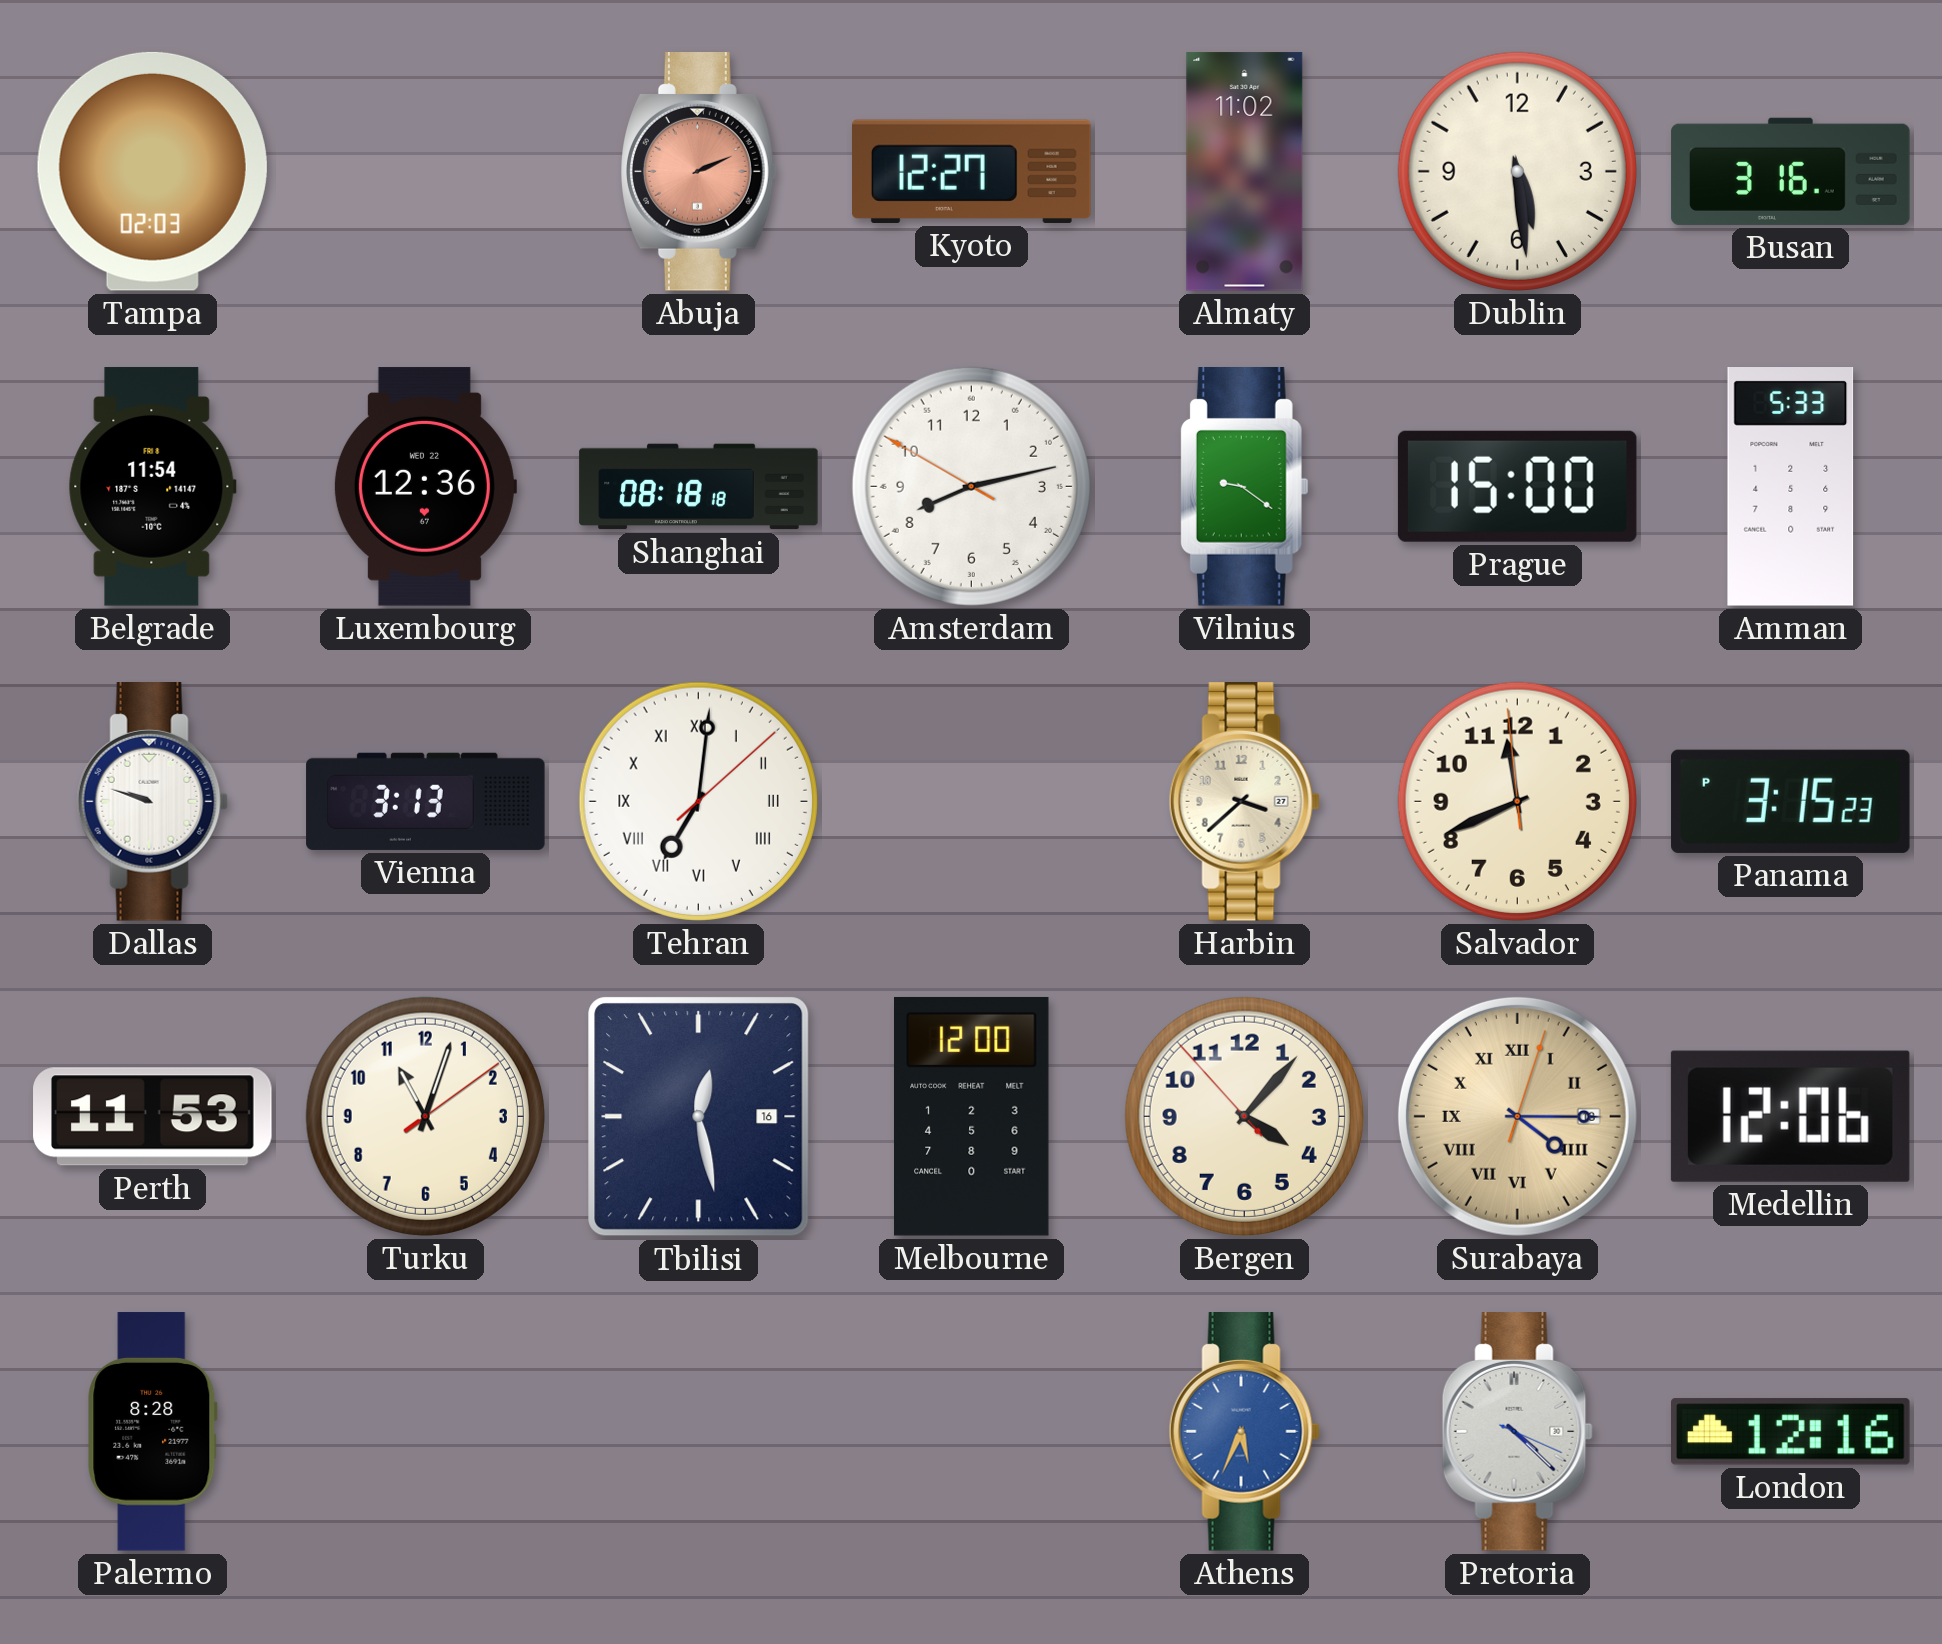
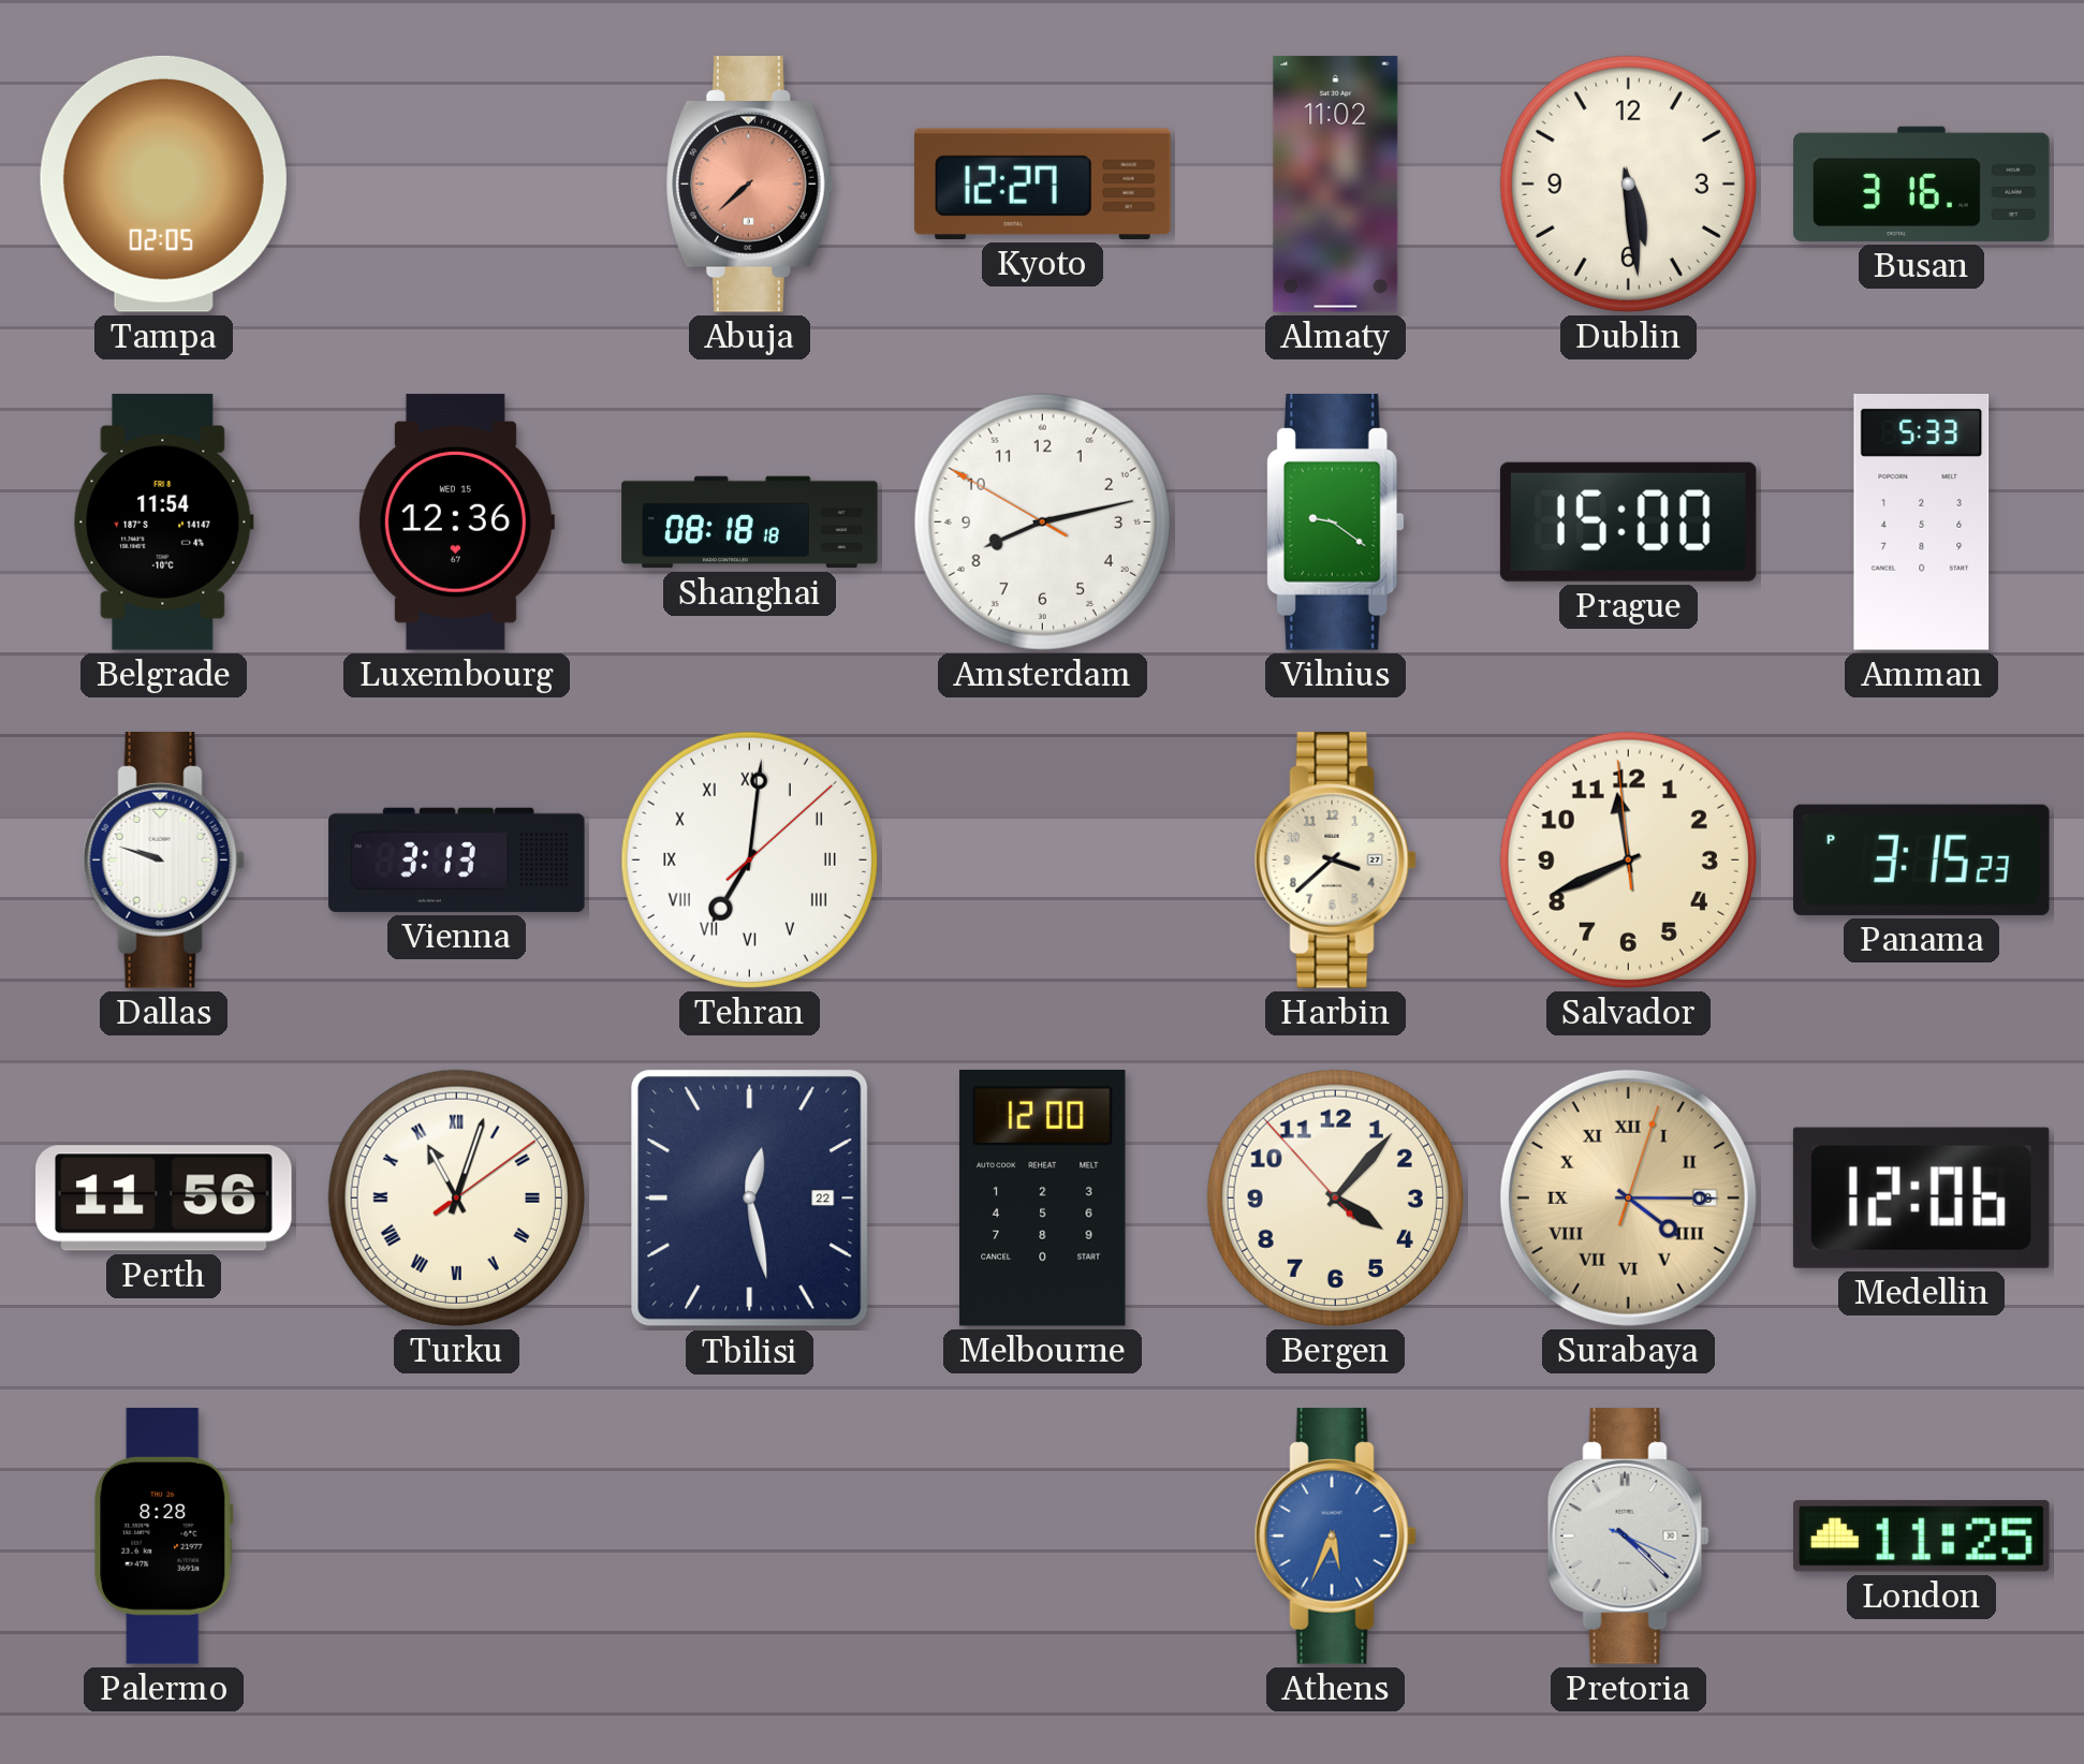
Tampa: 02:03 -> 02:05
Abuja: 2:11 -> 7:38
Luxembourg date: WED 22 -> WED 15
Perth: 11:53 -> 11:56
Turku numerals: Arabic -> Roman
Tbilisi date: 16 -> 22
London: 12:16 -> 11:25
